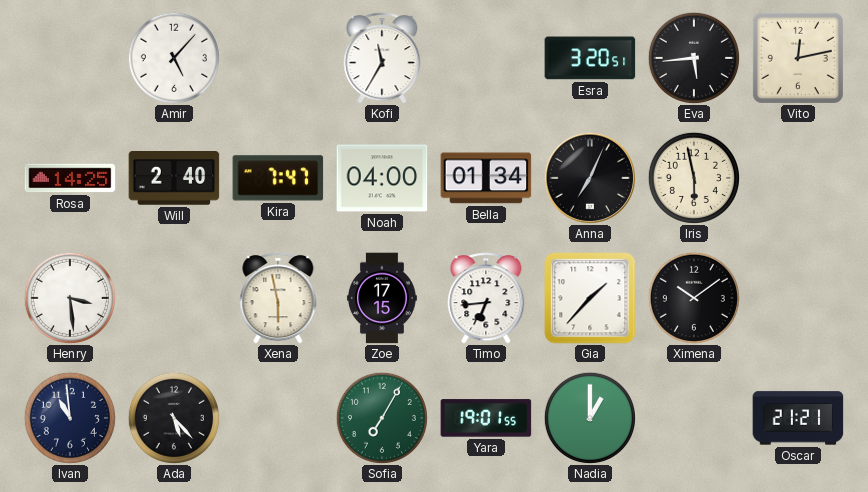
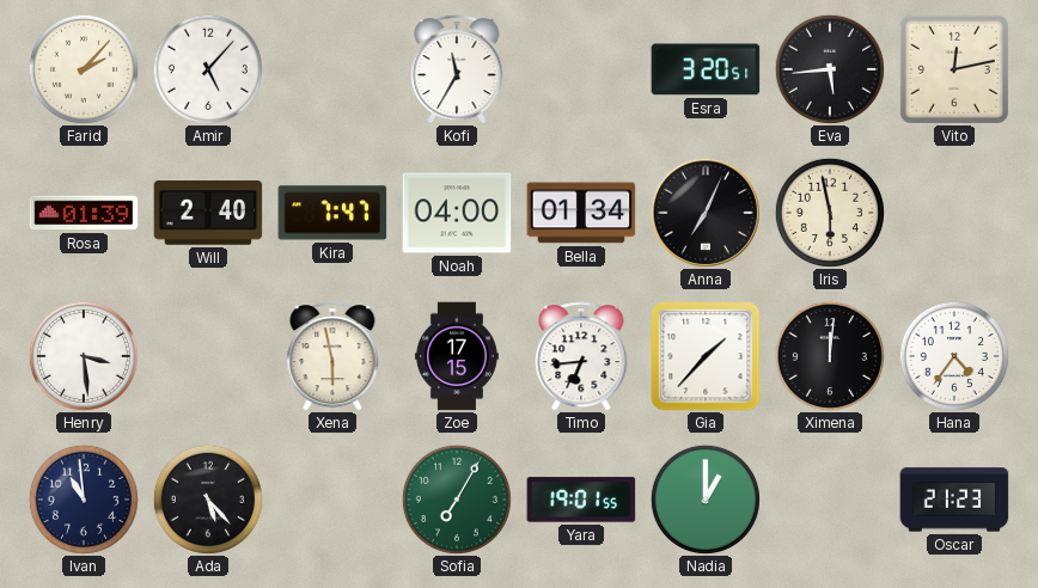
Farid: none -> 2:07
Rosa: 14:25 -> 01:39
Ximena: 10:09 -> 12:01
Hana: none -> 4:36
Oscar: 21:21 -> 21:23
